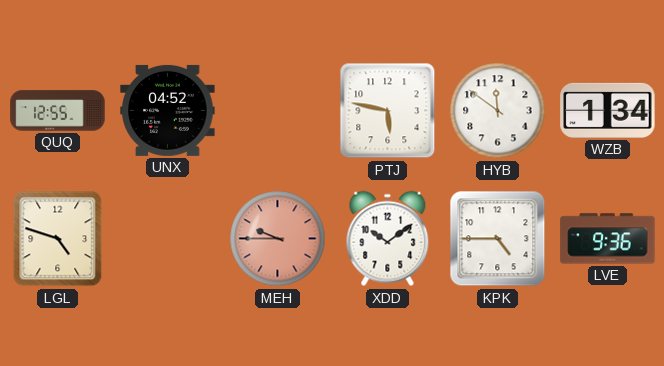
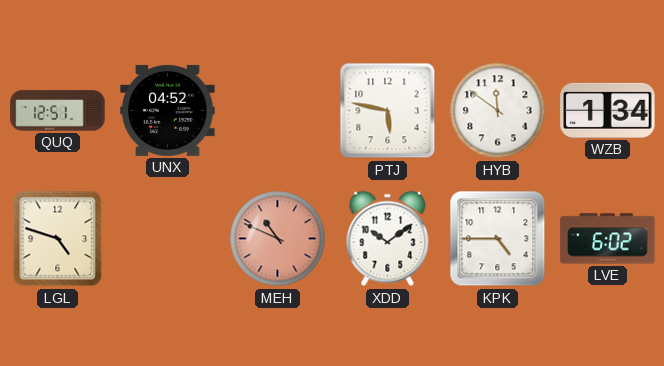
QUQ: 12:55 -> 12:51
MEH: 9:45 -> 10:49
LVE: 9:36 -> 6:02
